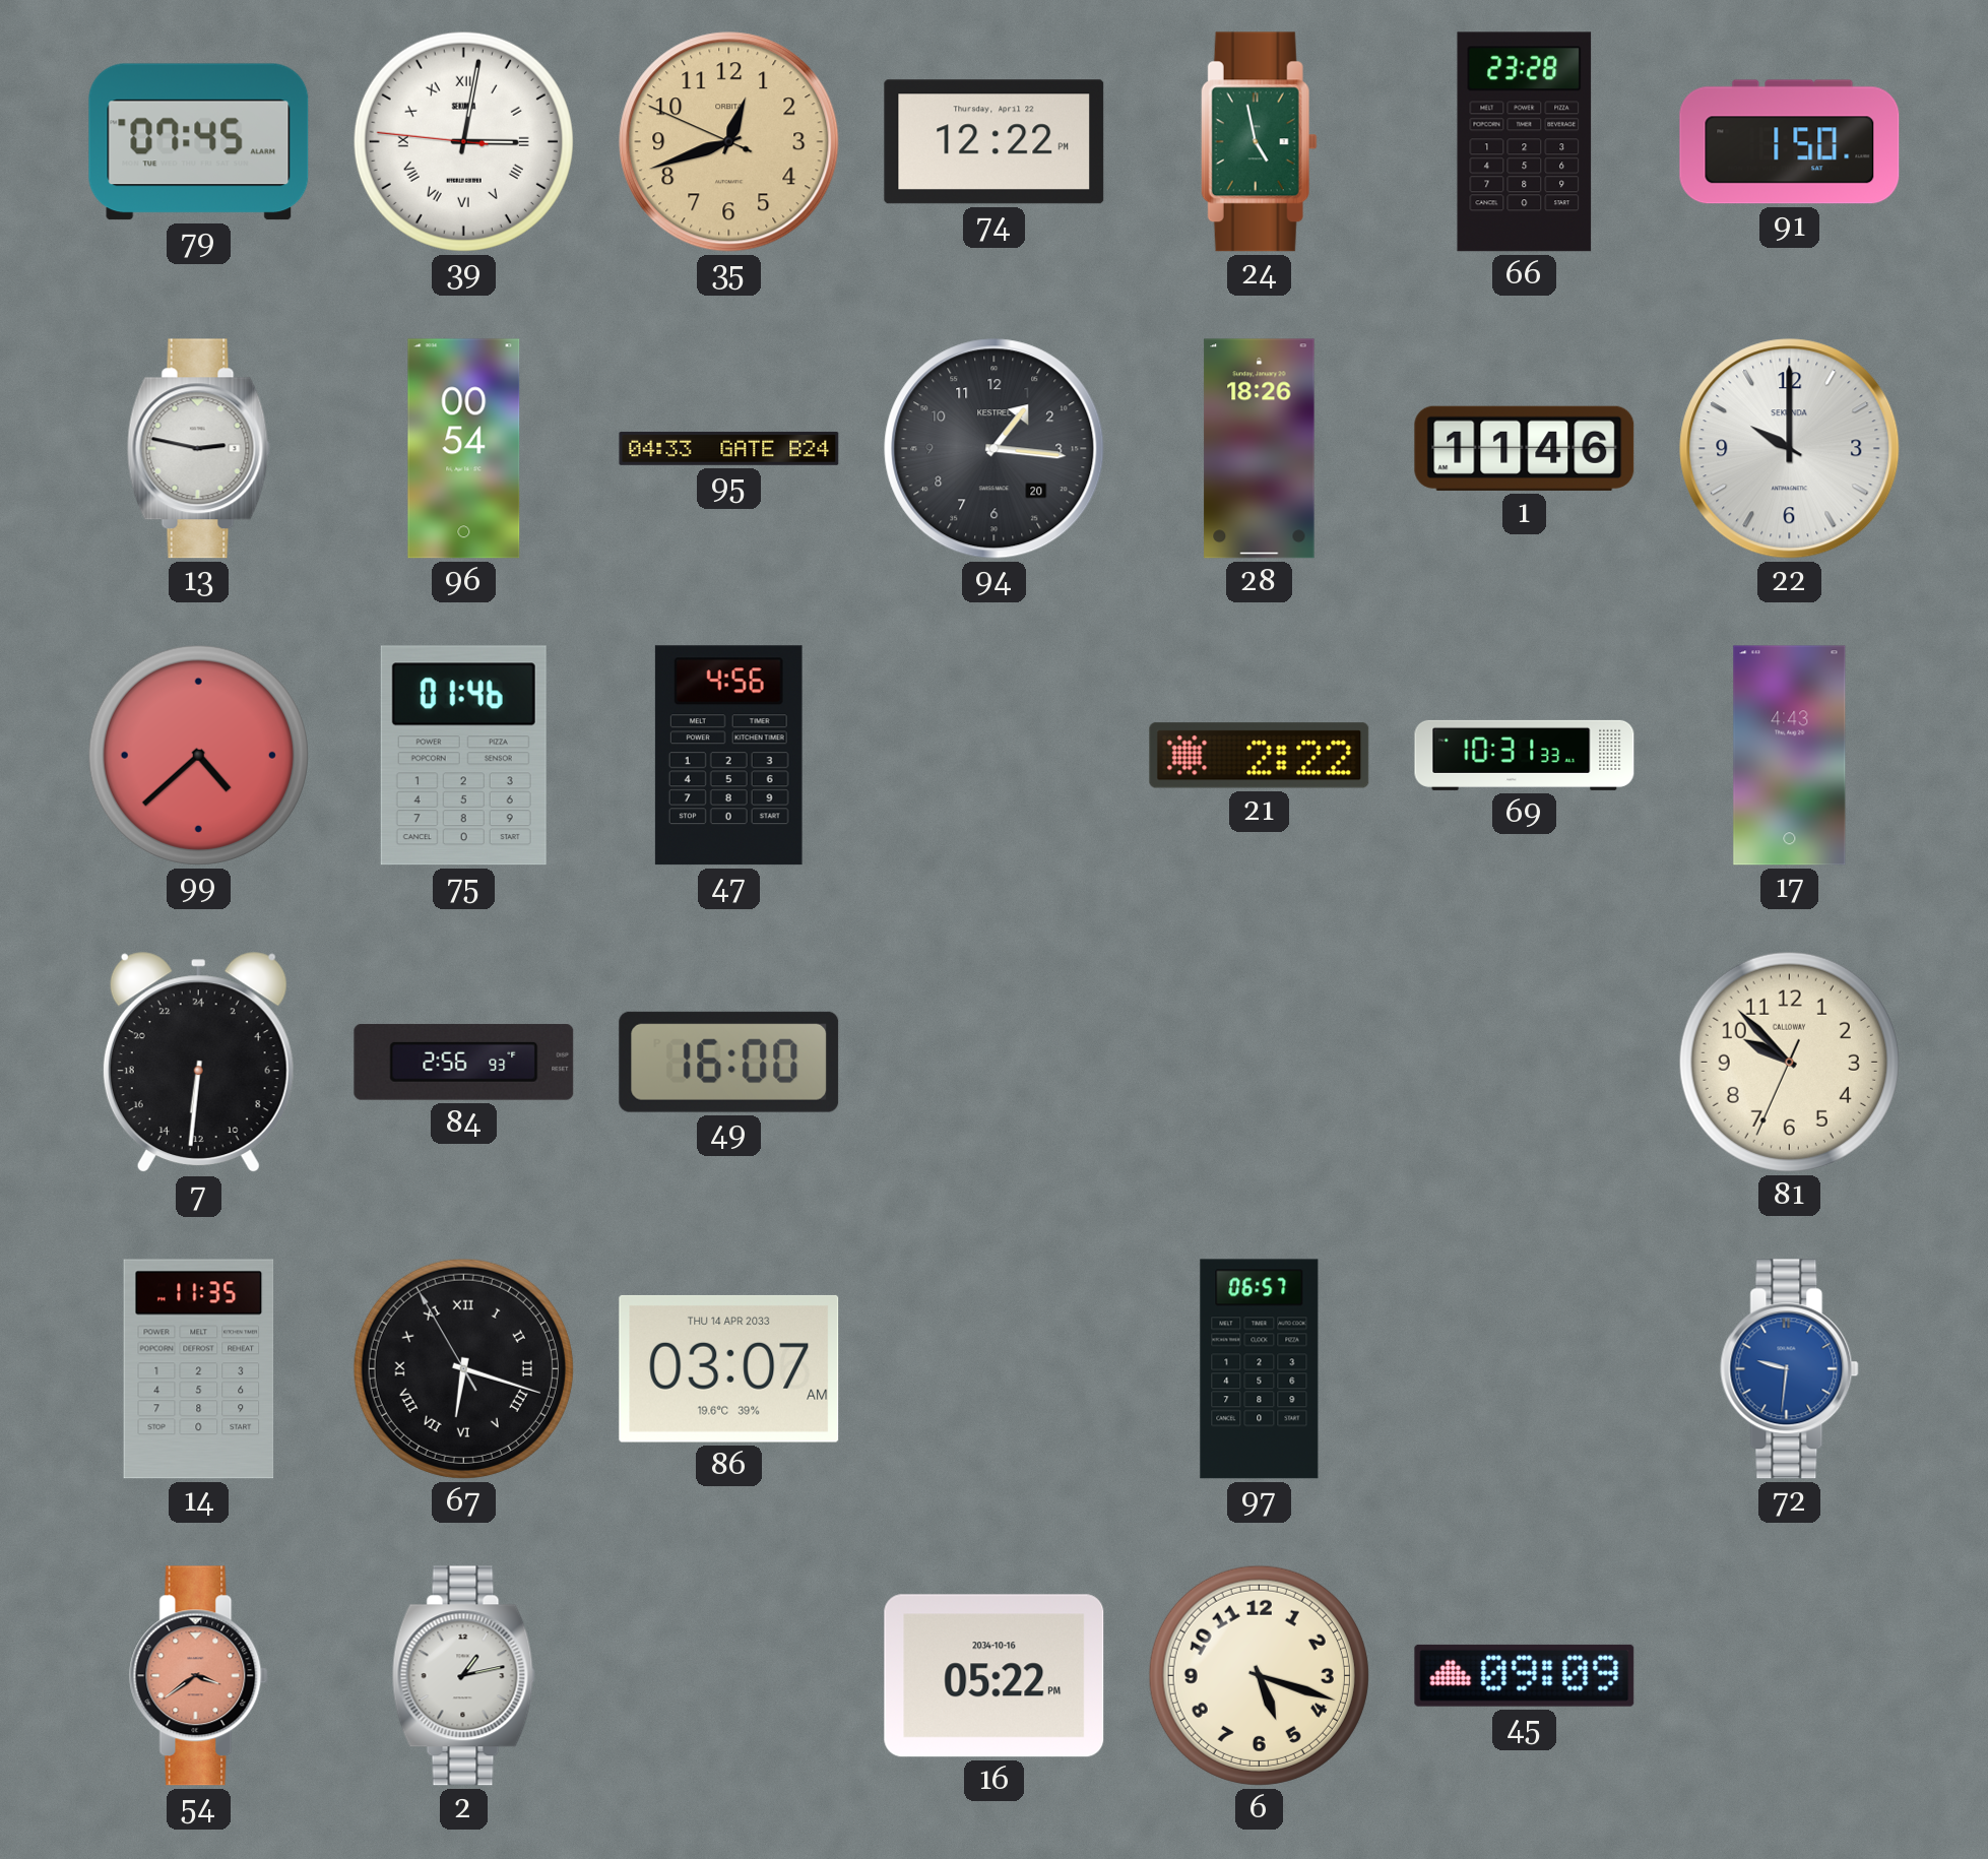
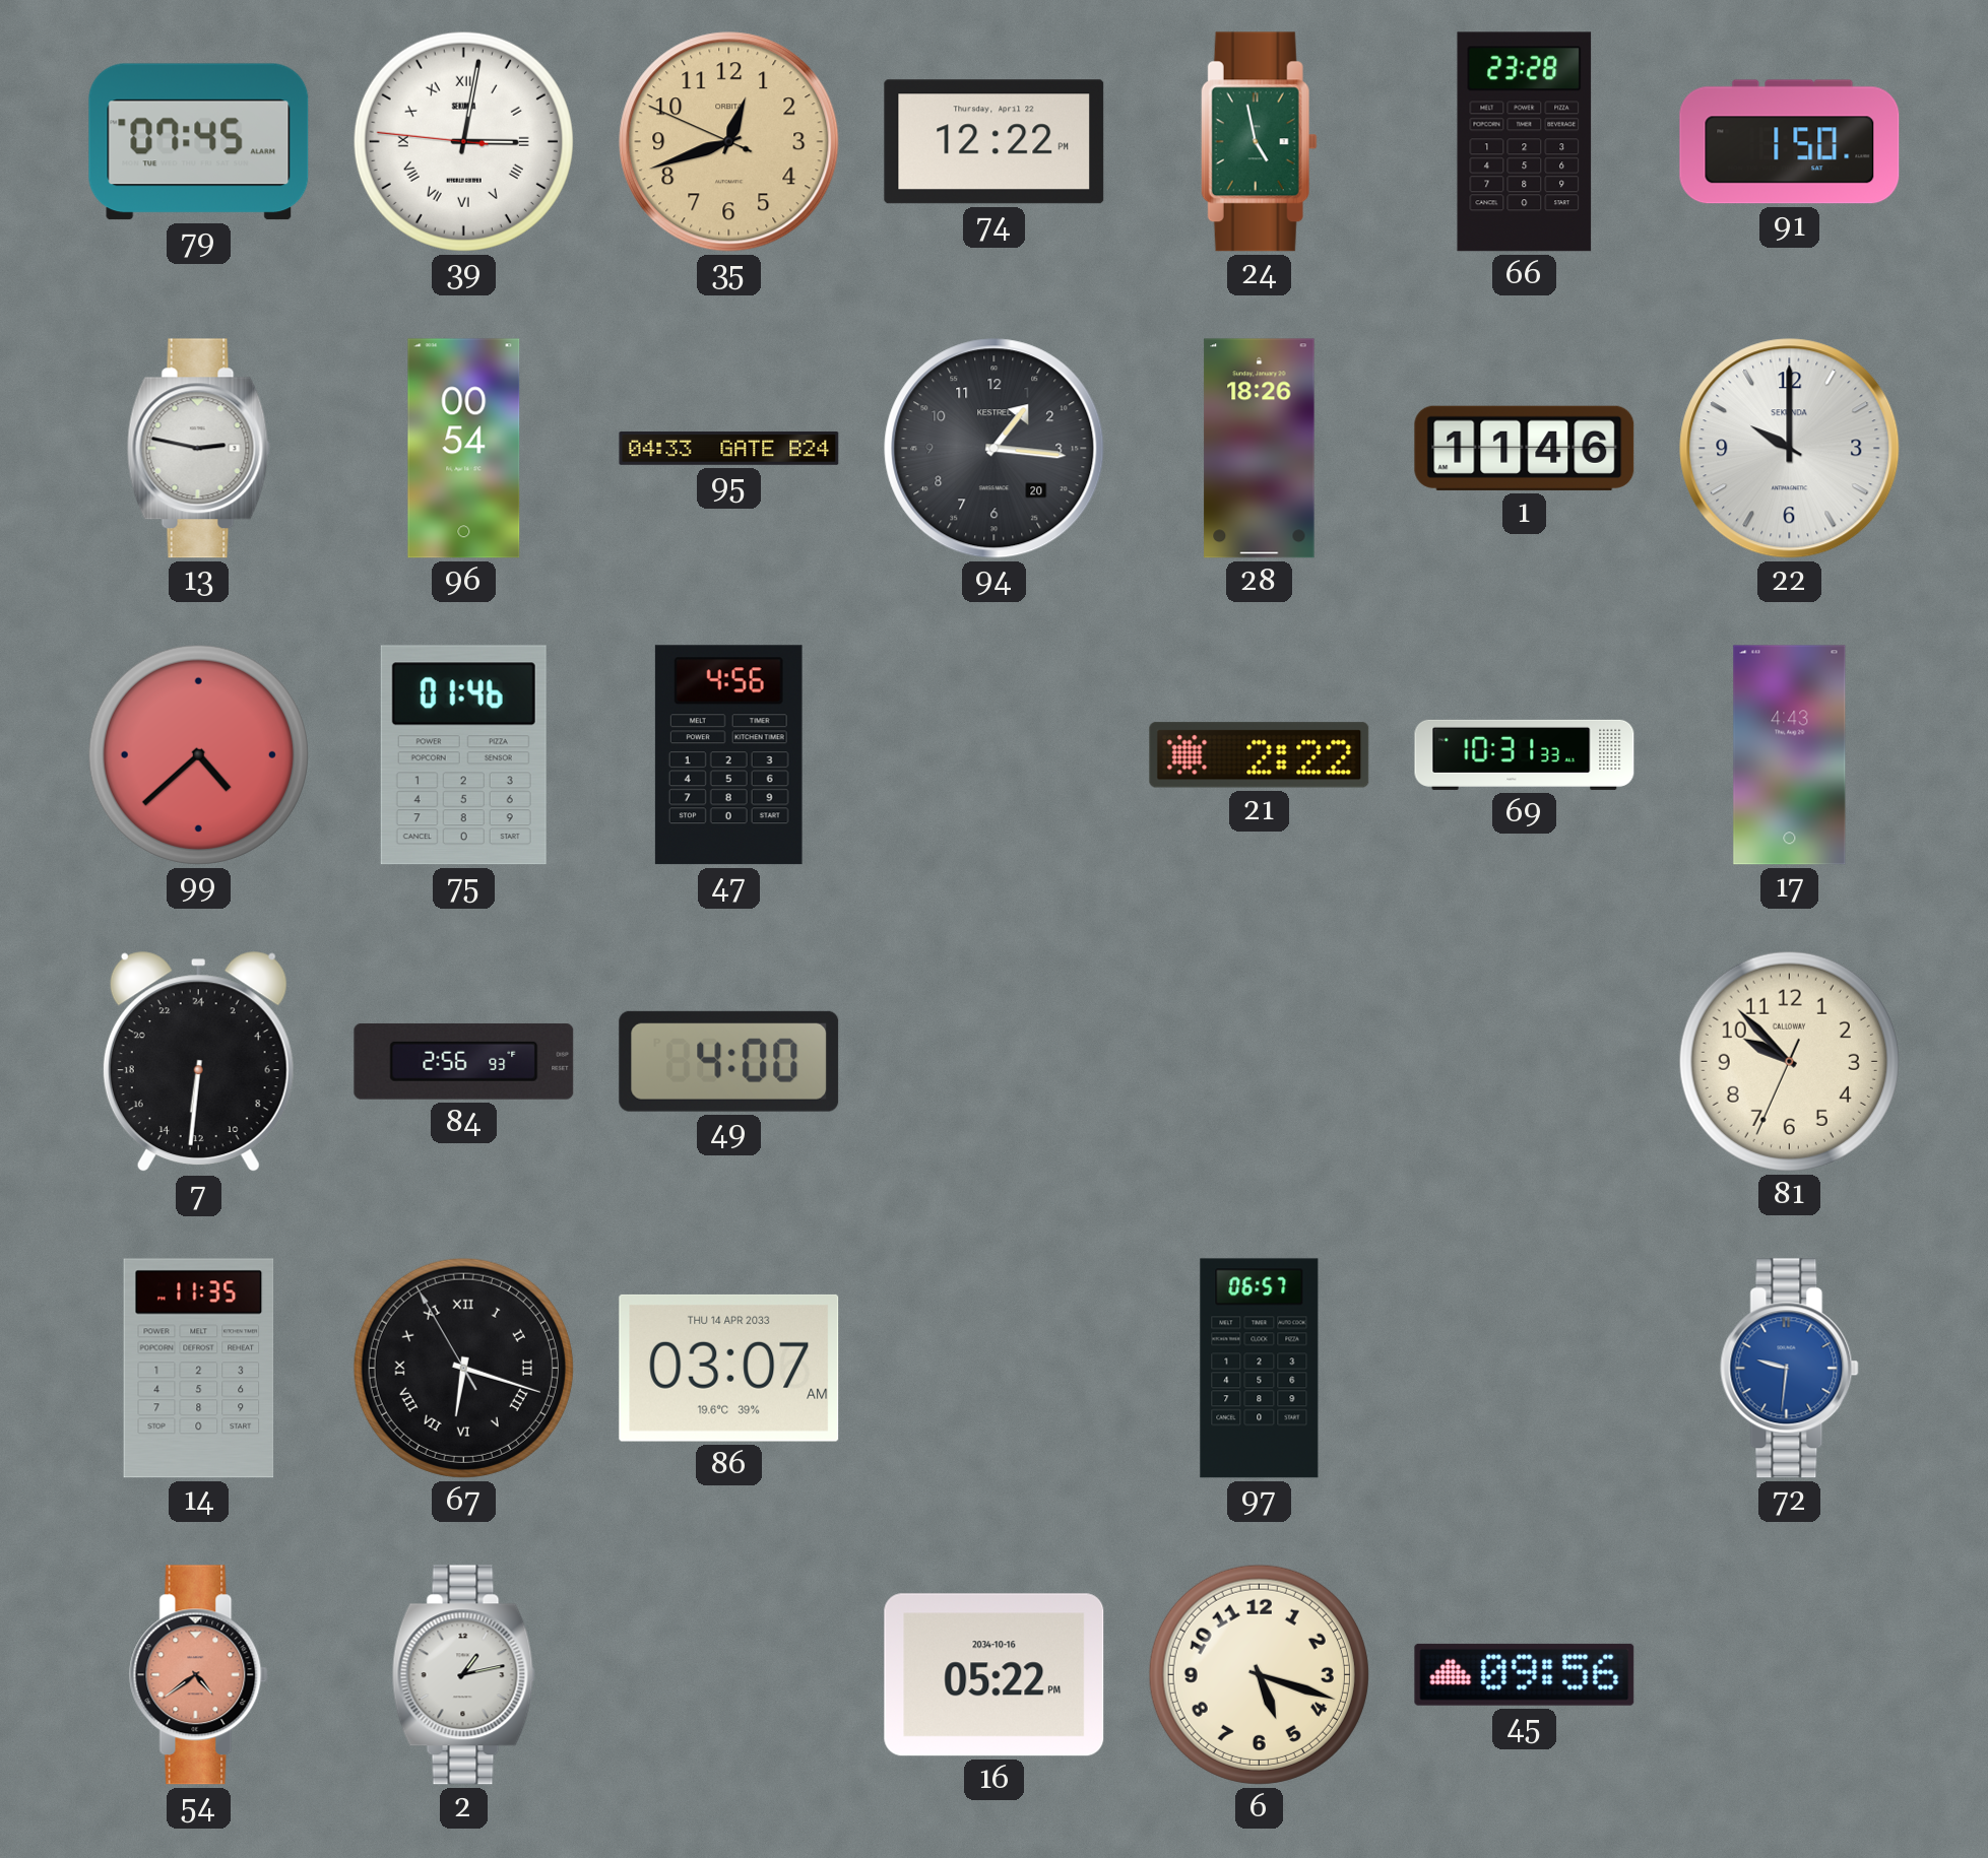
49: 16:00 -> 4:00
54: 3:39 -> 4:39
45: 09:09 -> 09:56
